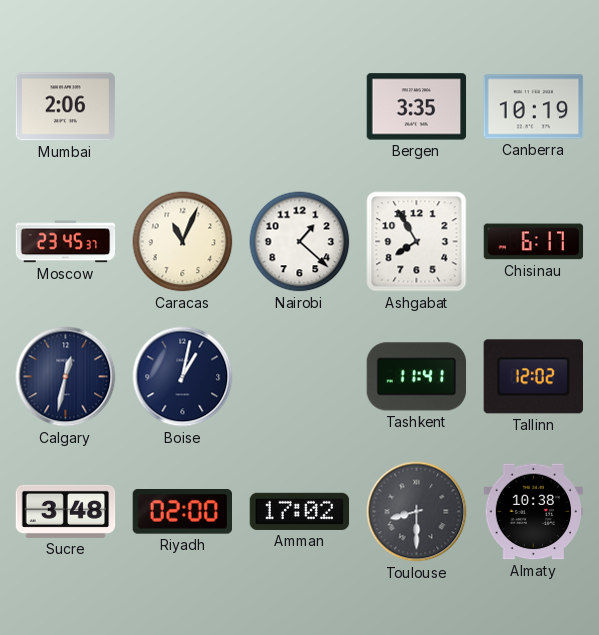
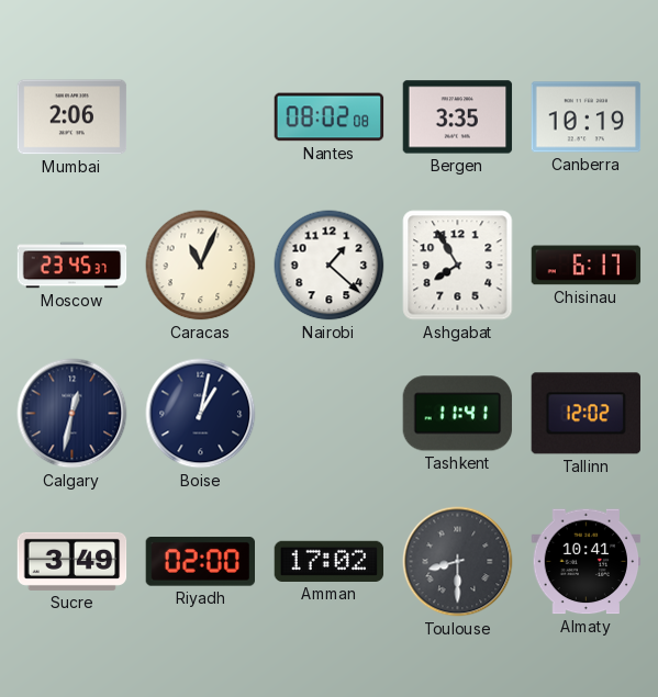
Nantes: none -> 08:02
Sucre: 3:48 -> 3:49
Almaty: 10:38 -> 10:41
